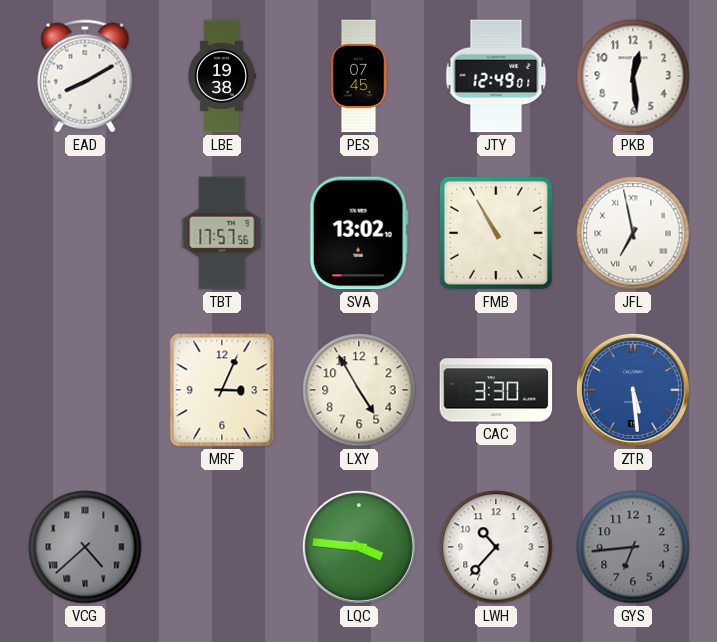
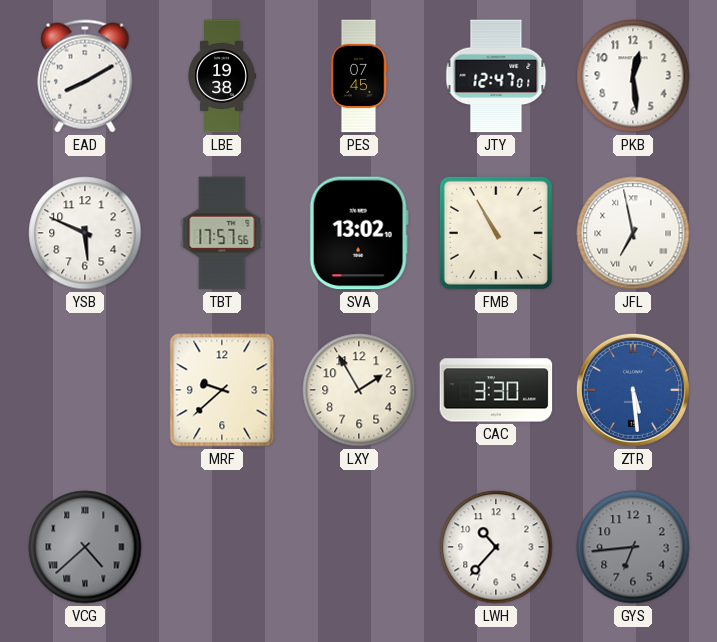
JTY: 12:49 -> 12:47
YSB: none -> 5:49
MRF: 3:04 -> 9:38
LXY: 4:55 -> 1:55
LQC: 3:46 -> none
